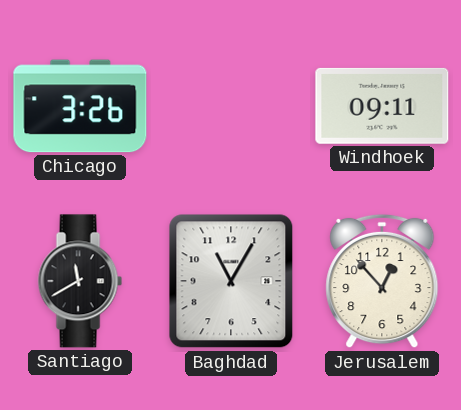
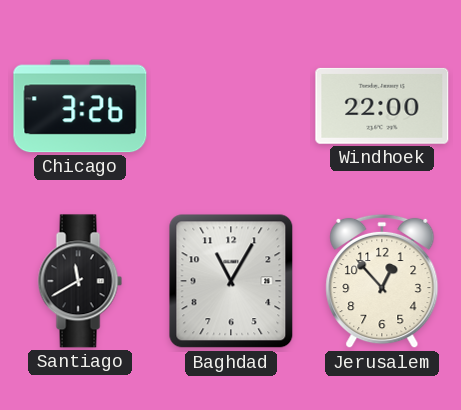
Windhoek: 09:11 -> 22:00
